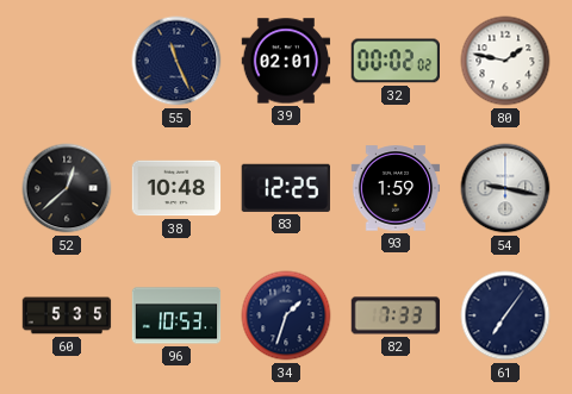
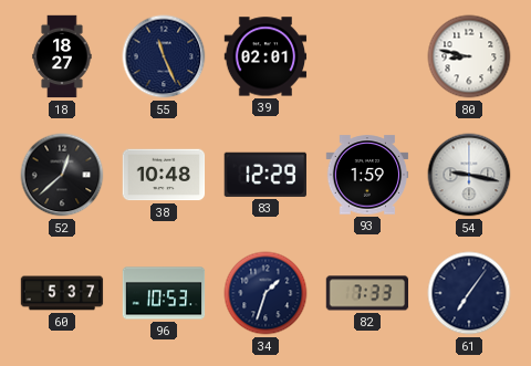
18: none -> 18:27
32: 00:02 -> none
80: 1:47 -> 8:47
83: 12:25 -> 12:29
60: 5:35 -> 5:37
